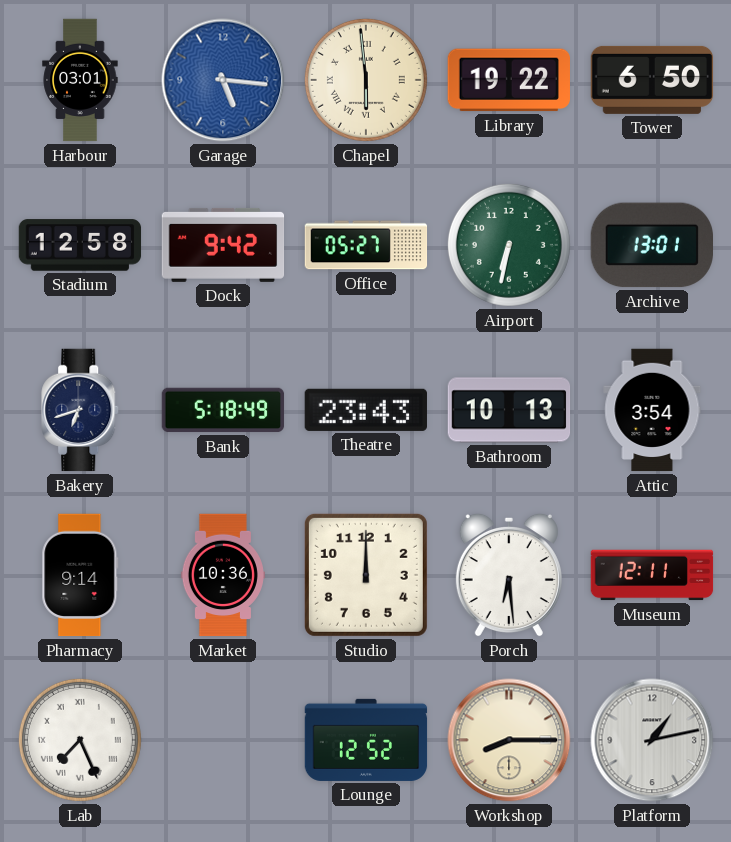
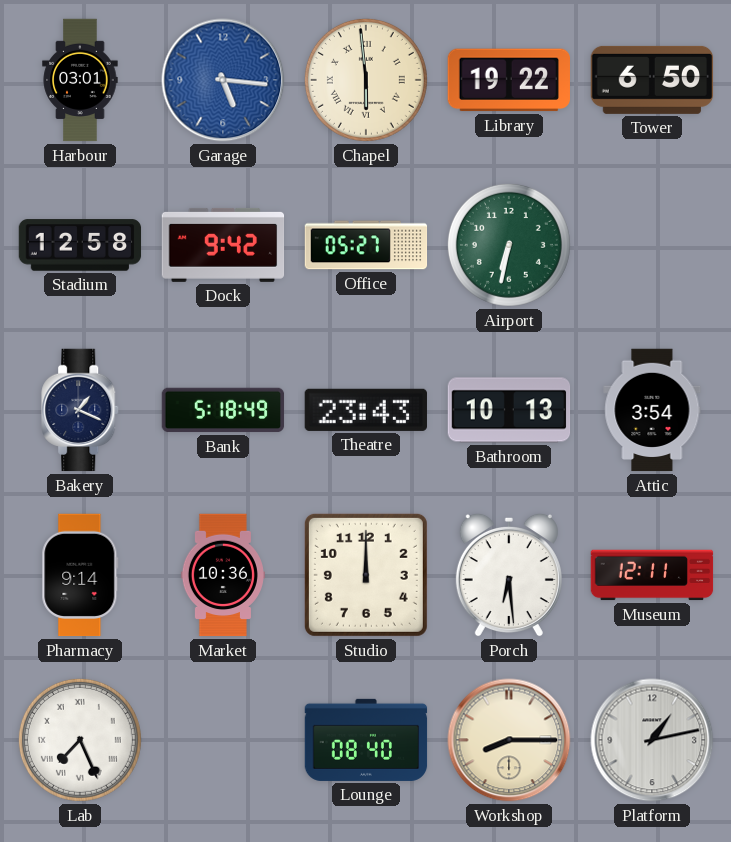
Archive: 13:01 -> none
Bakery: 6:42 -> 1:19
Lounge: 12:52 -> 08:40
